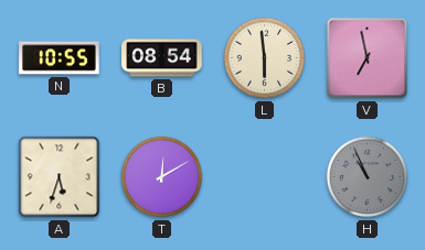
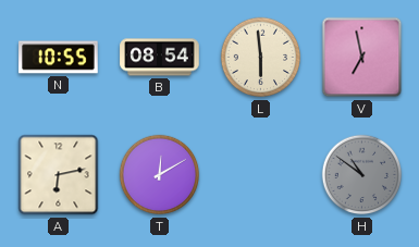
A: 5:33 -> 6:13
H: 10:56 -> 10:51
